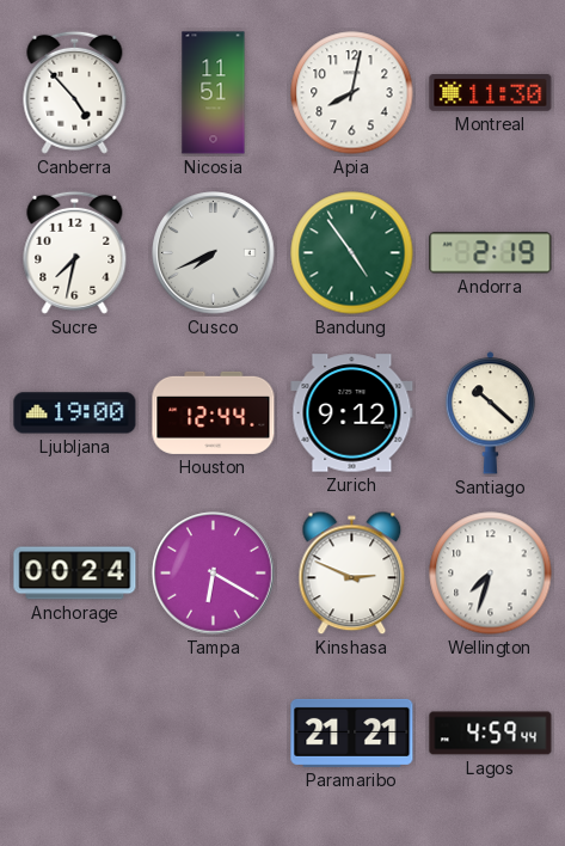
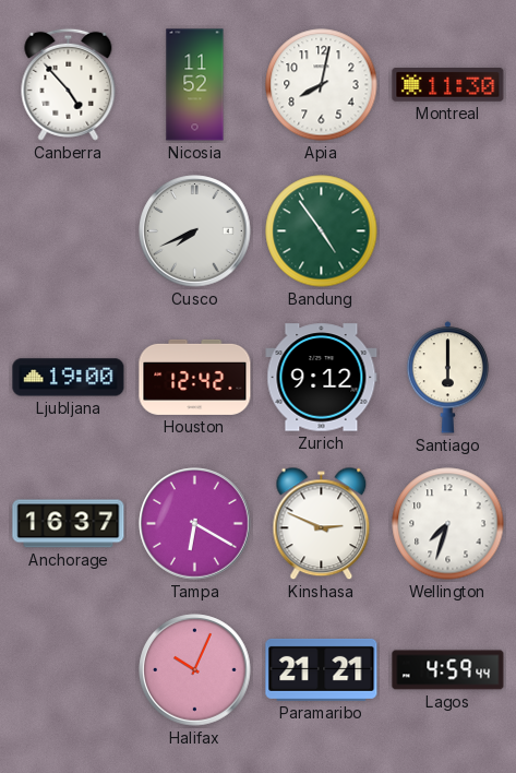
Nicosia: 11:51 -> 11:52
Sucre: 7:32 -> none
Andorra: 2:19 -> none
Houston: 12:44 -> 12:42
Santiago: 10:22 -> 6:00
Anchorage: 00:24 -> 16:37
Halifax: none -> 10:04
